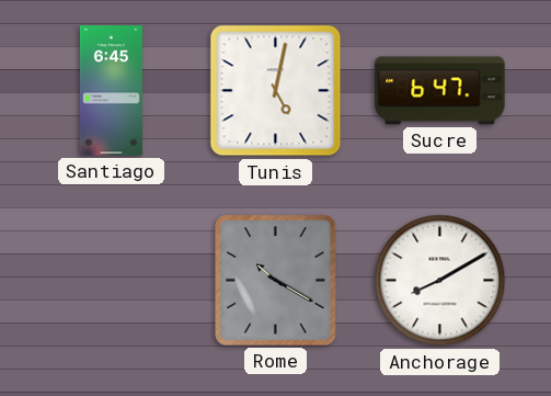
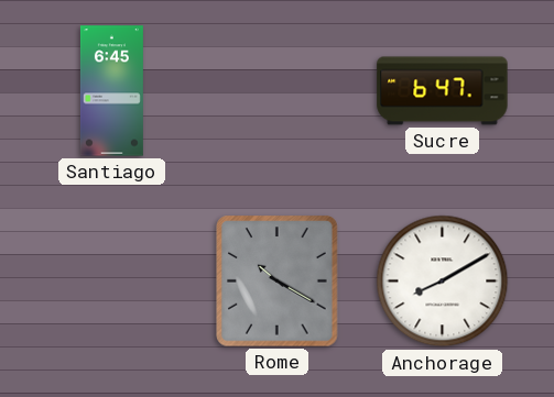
Tunis: 5:02 -> none
